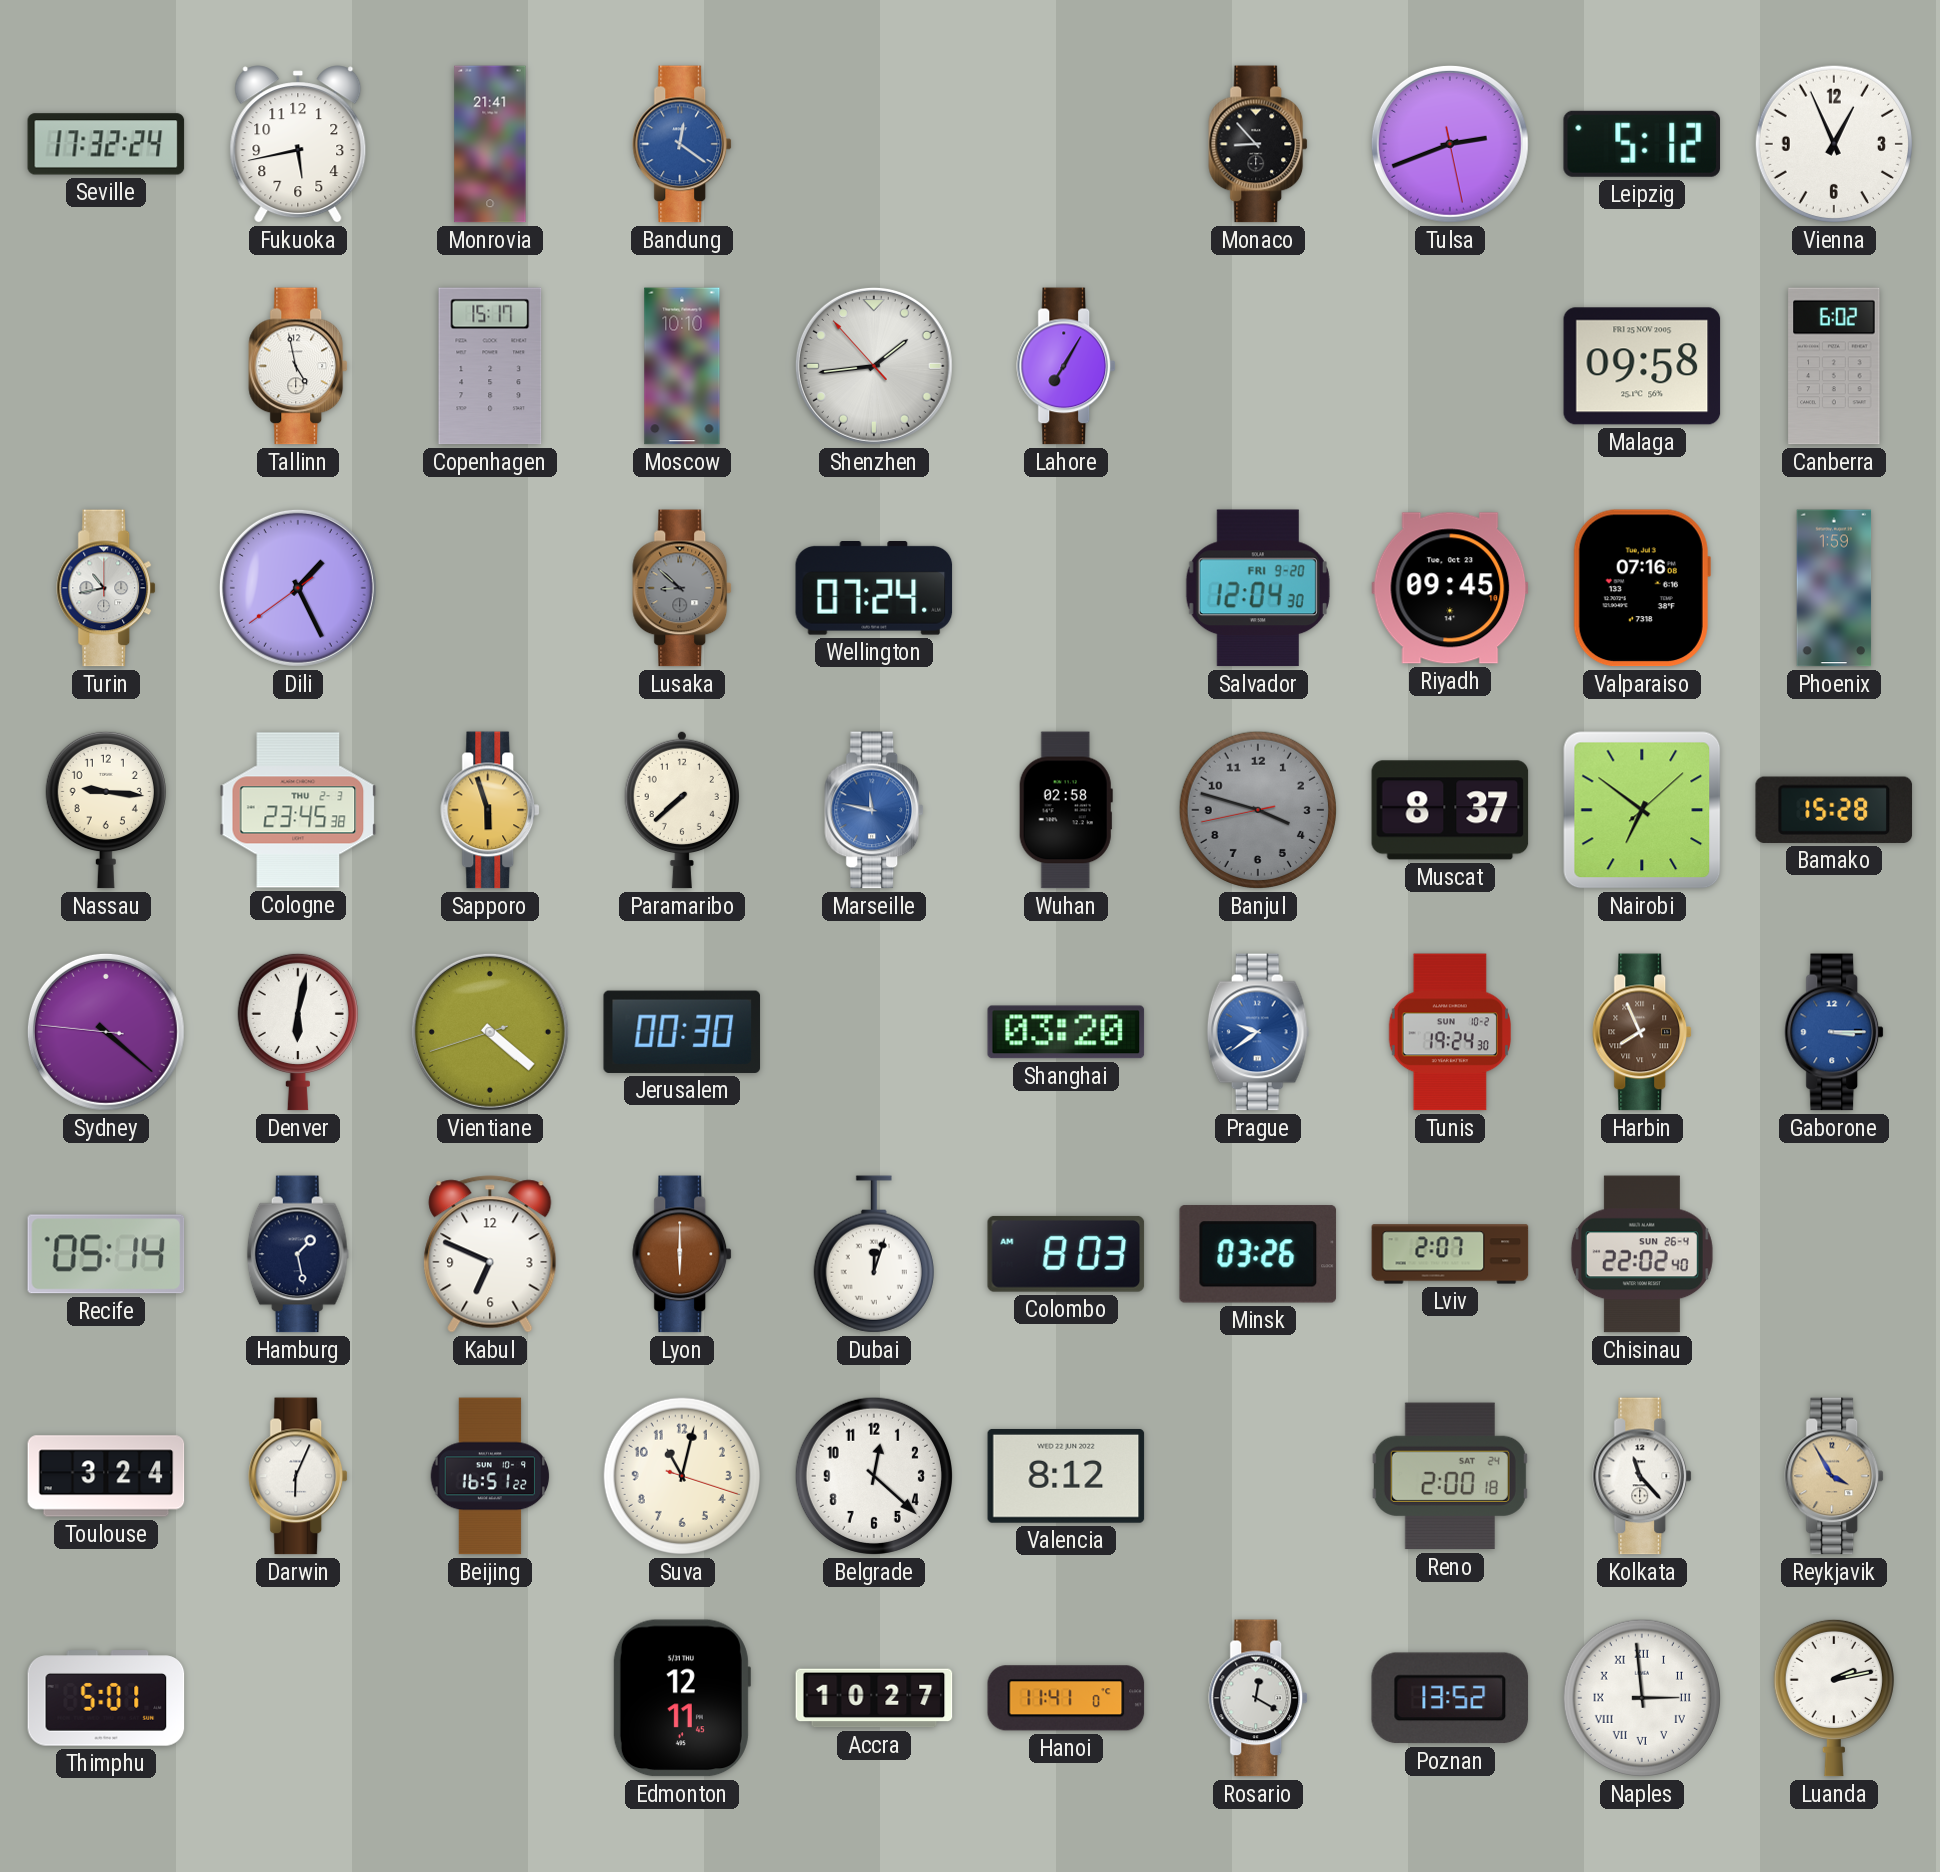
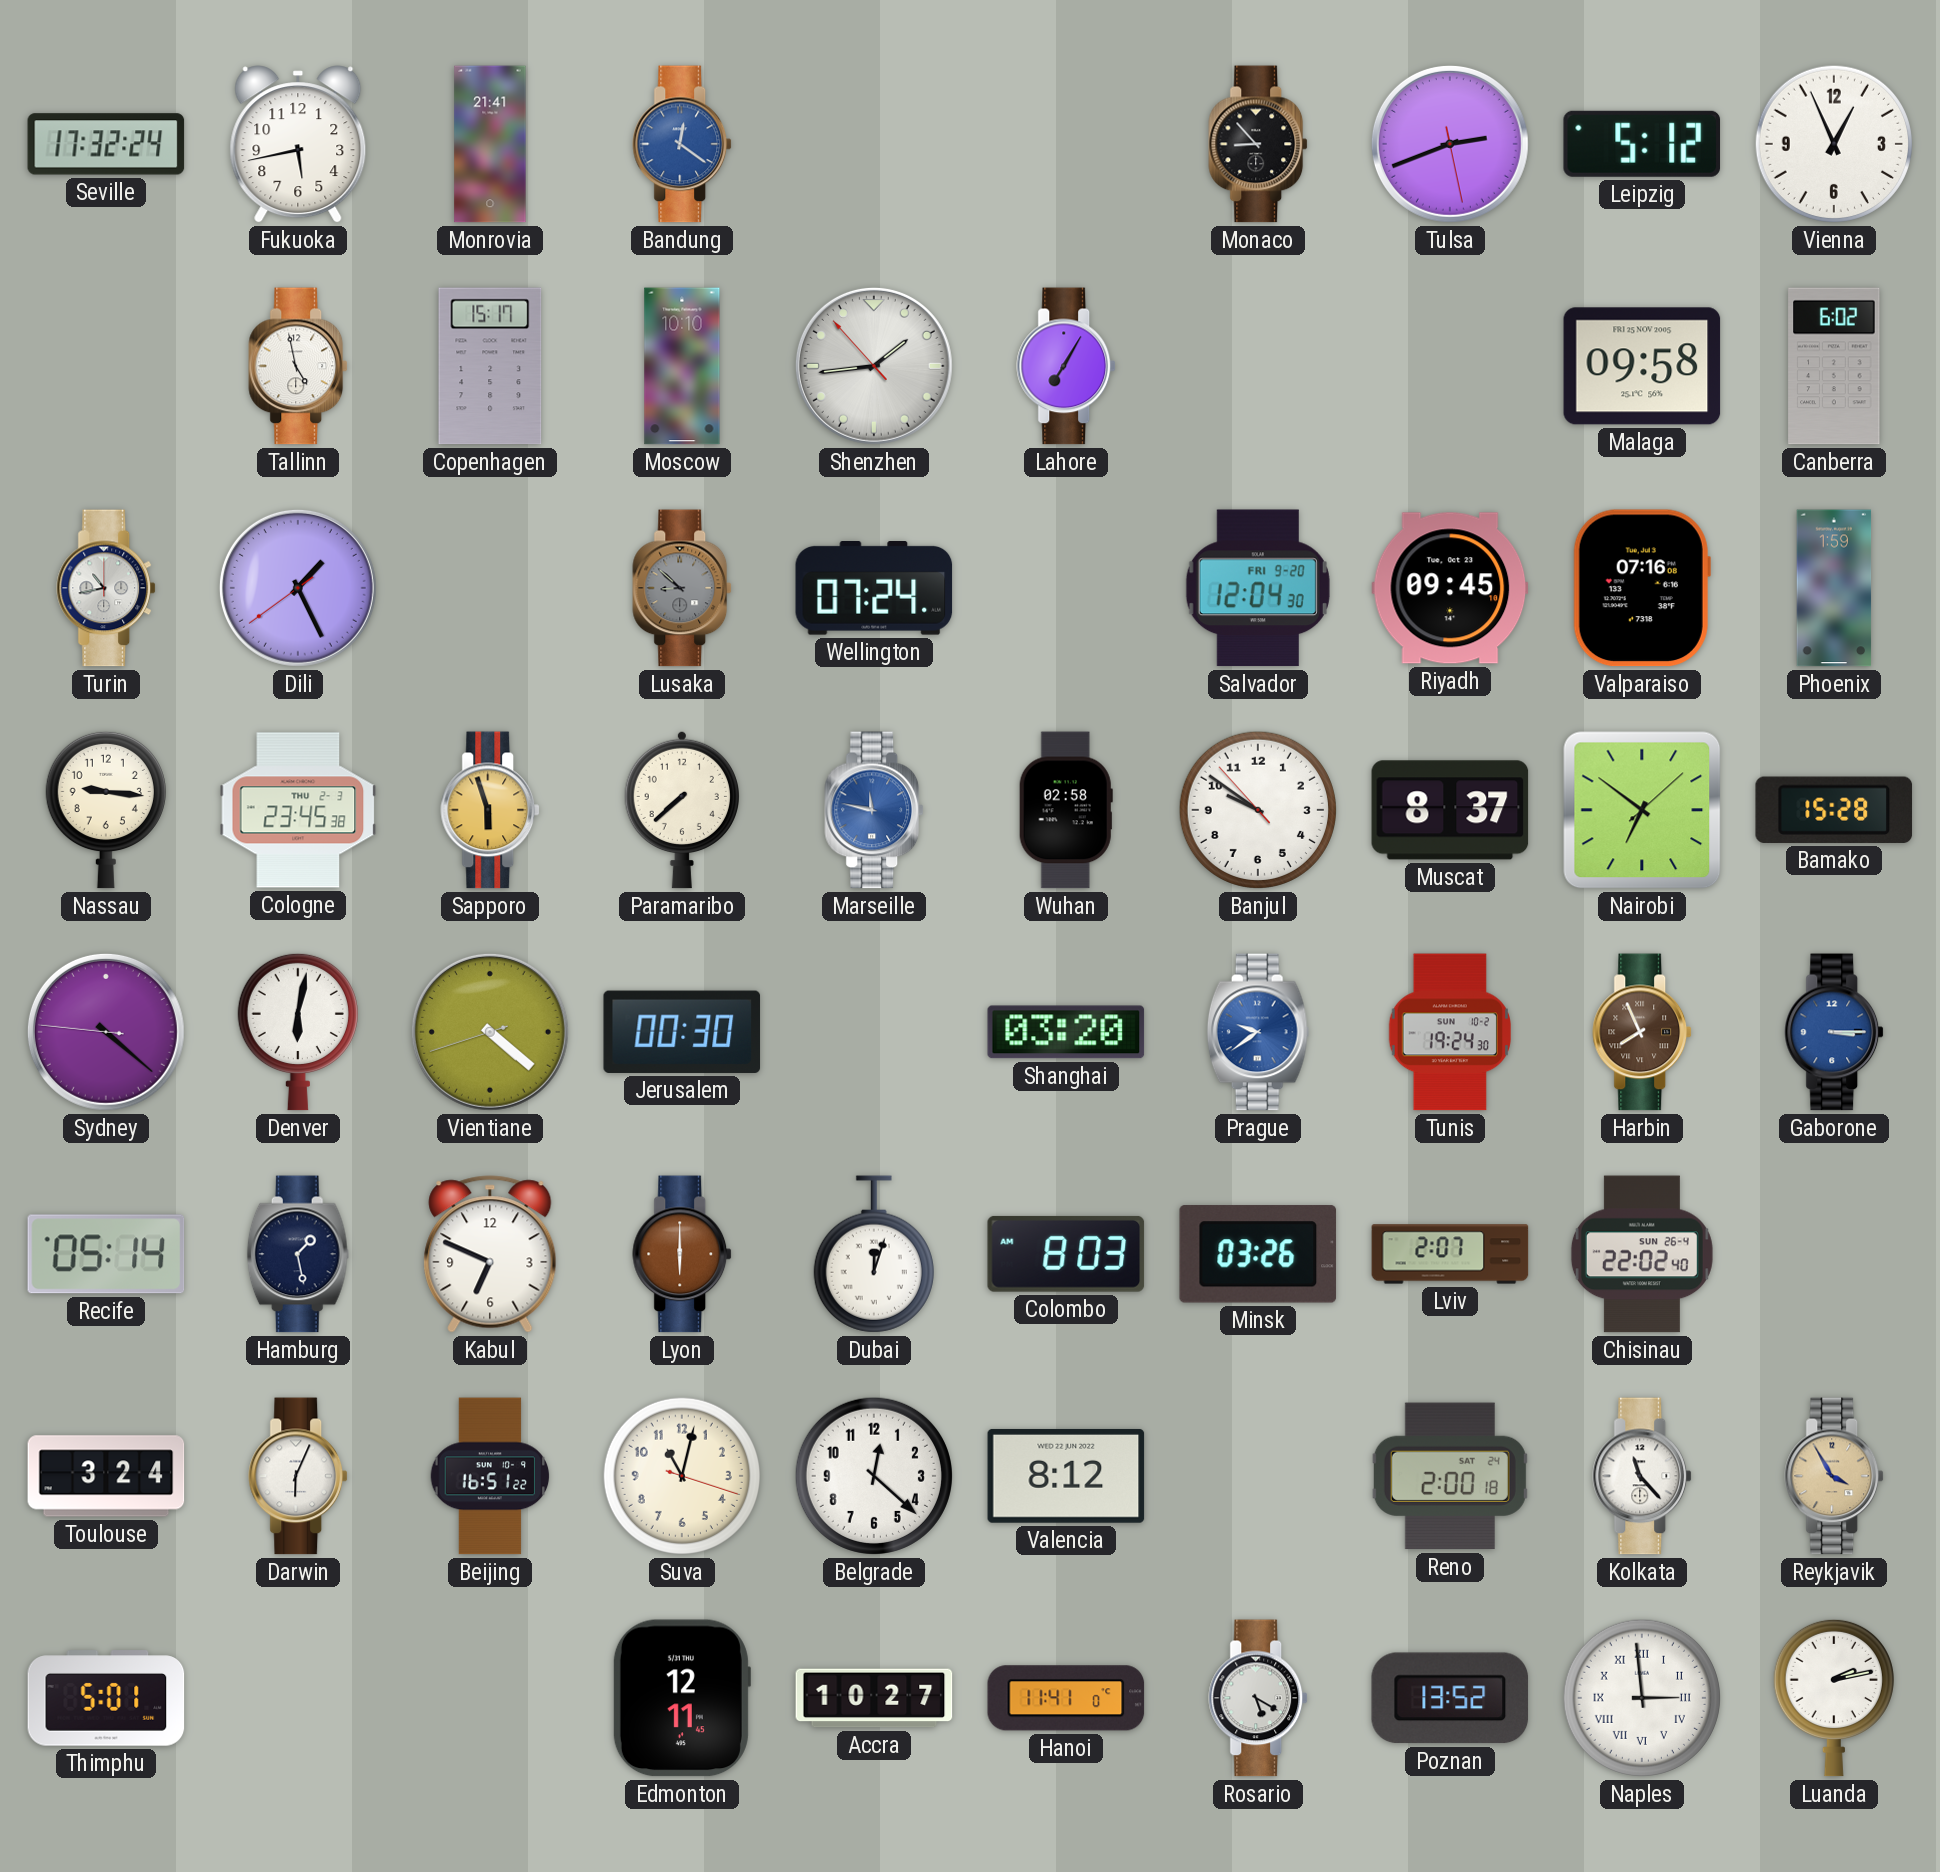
Banjul: 3:47 -> 9:50
Banjul dial: grey -> white
Rosario: 12:20 -> 5:20
